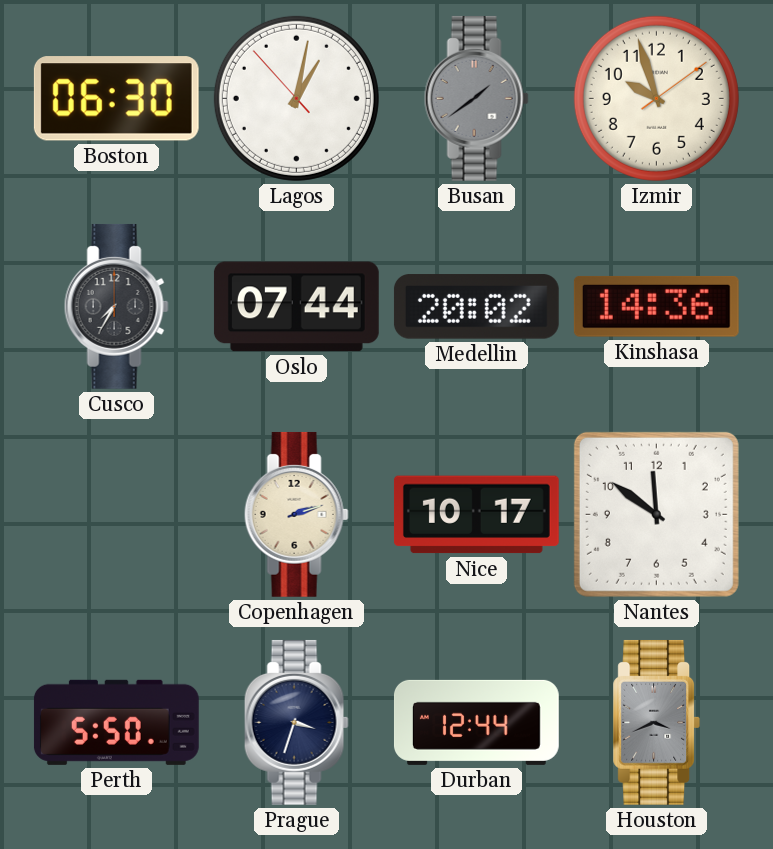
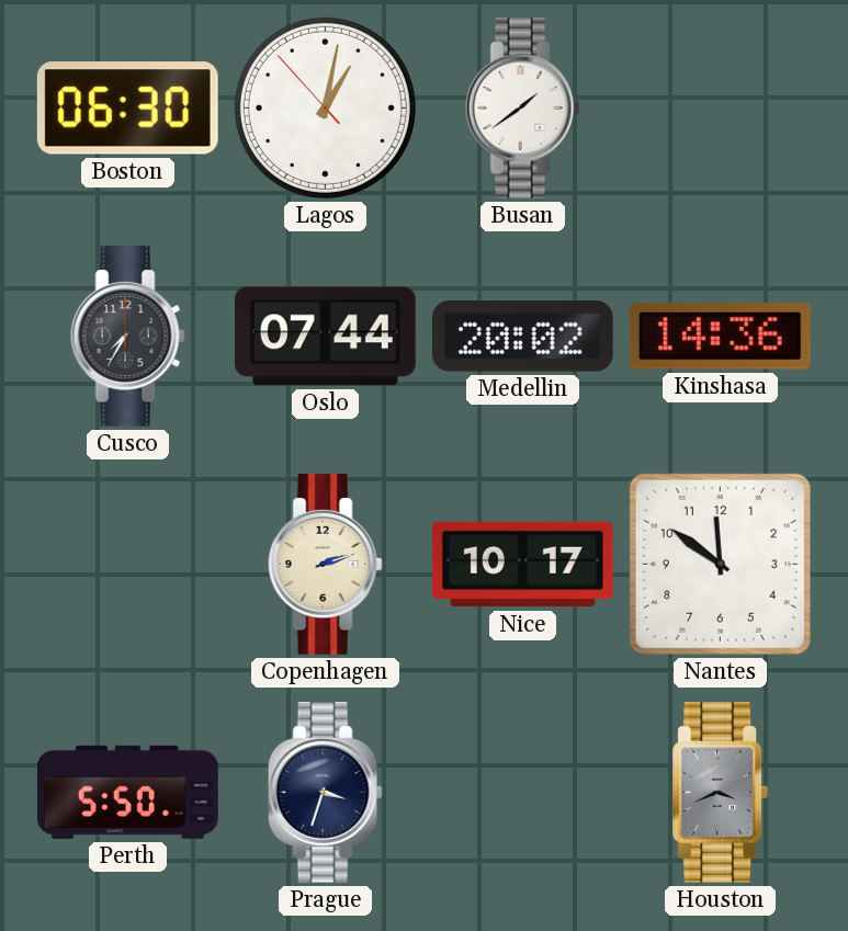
Busan dial: grey -> white
Izmir: 9:57 -> none
Durban: 12:44 -> none
